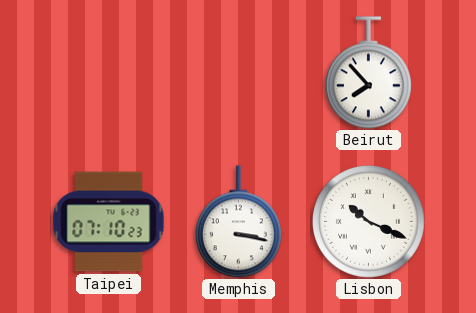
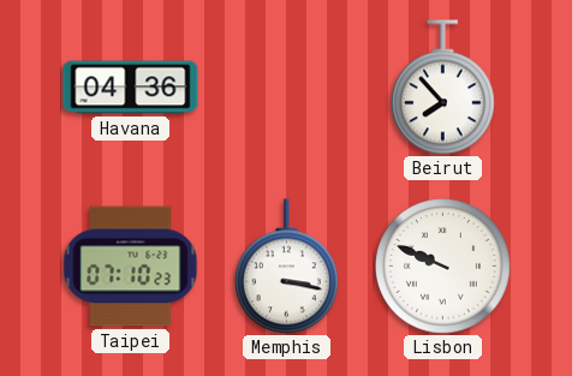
Havana: none -> 04:36
Lisbon: 10:19 -> 9:49
